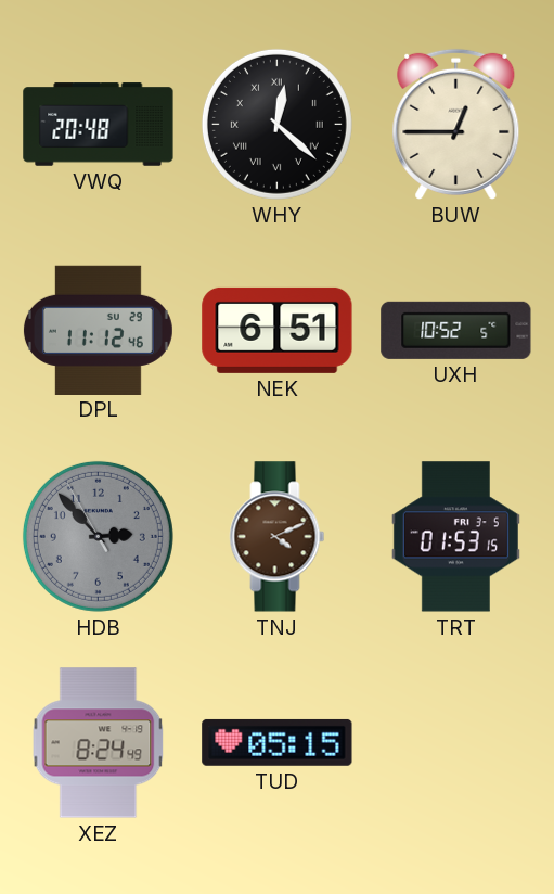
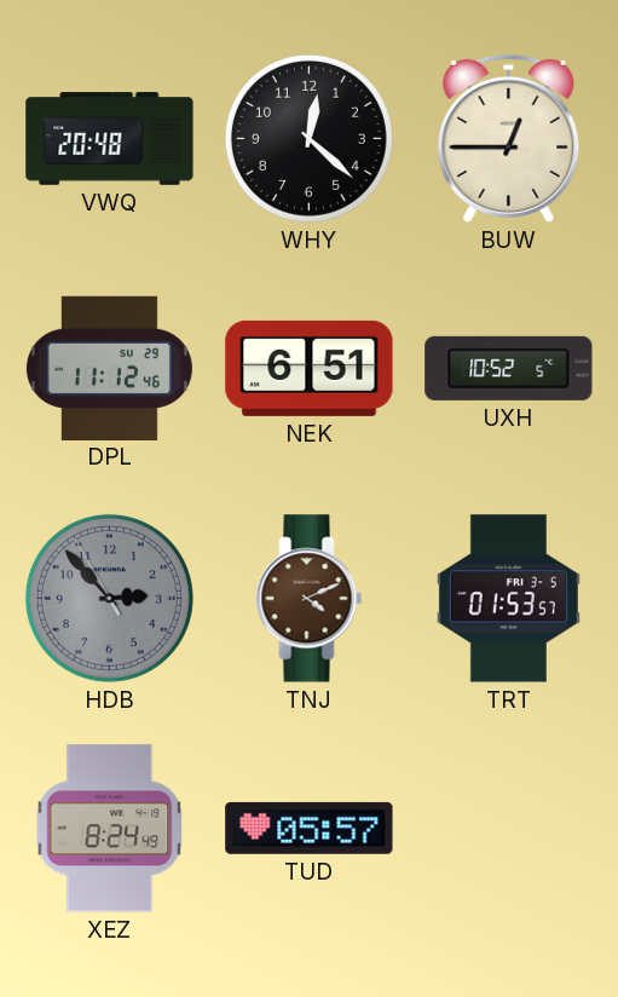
WHY numerals: Roman -> Arabic
TRT: 01:53:15 -> 01:53:57
TUD: 05:15 -> 05:57
